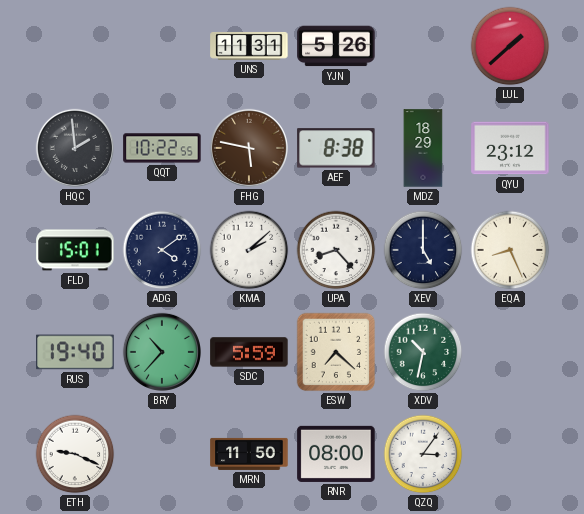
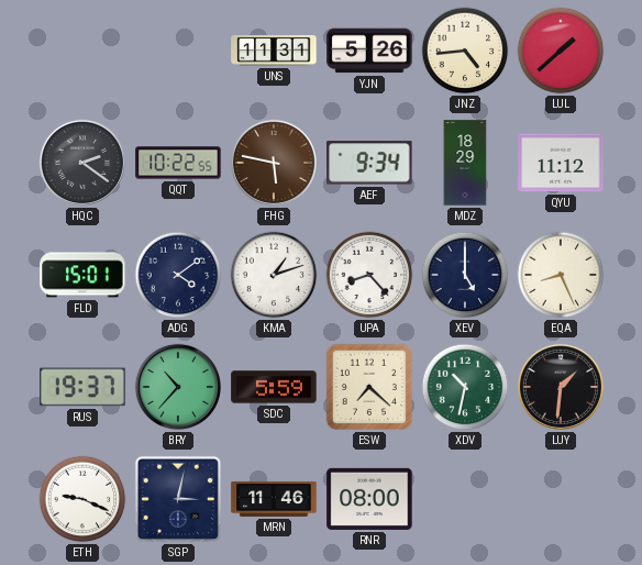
JNZ: none -> 4:44
HQC: 1:59 -> 2:21
AEF: 8:38 -> 9:34
QYU: 23:12 -> 11:12
KMA: 2:08 -> 1:12
RUS: 19:40 -> 19:37
LUY: none -> 1:31
SGP: none -> 3:02
MRN: 11:50 -> 11:46
QZQ: 3:06 -> none
